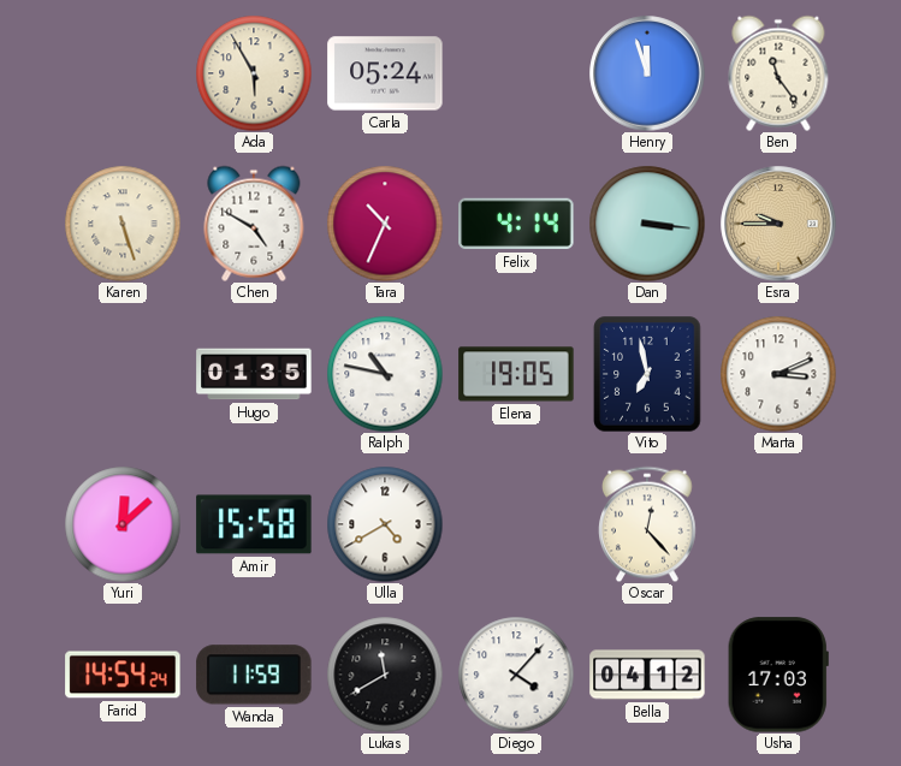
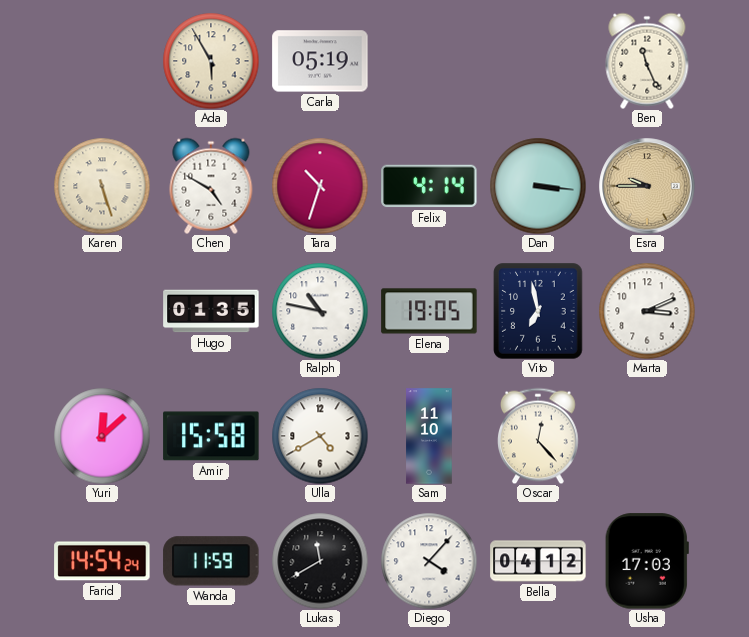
Carla: 05:24 -> 05:19
Henry: 11:57 -> none
Ben: 11:24 -> 11:26
Tara: 10:34 -> 10:33
Sam: none -> 11:10
